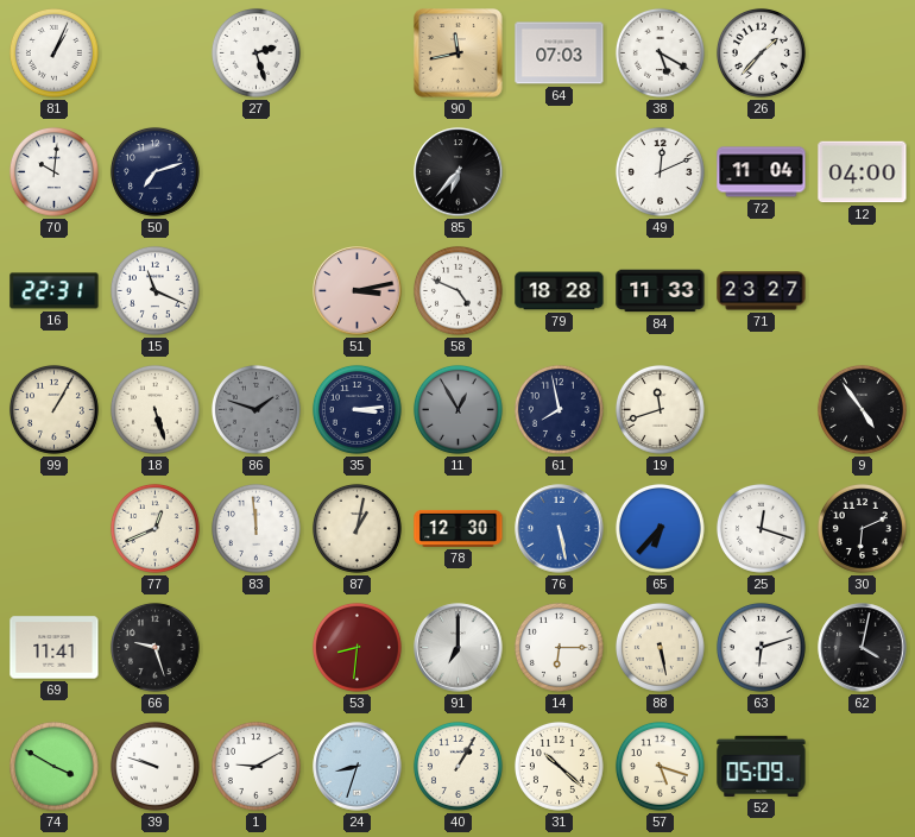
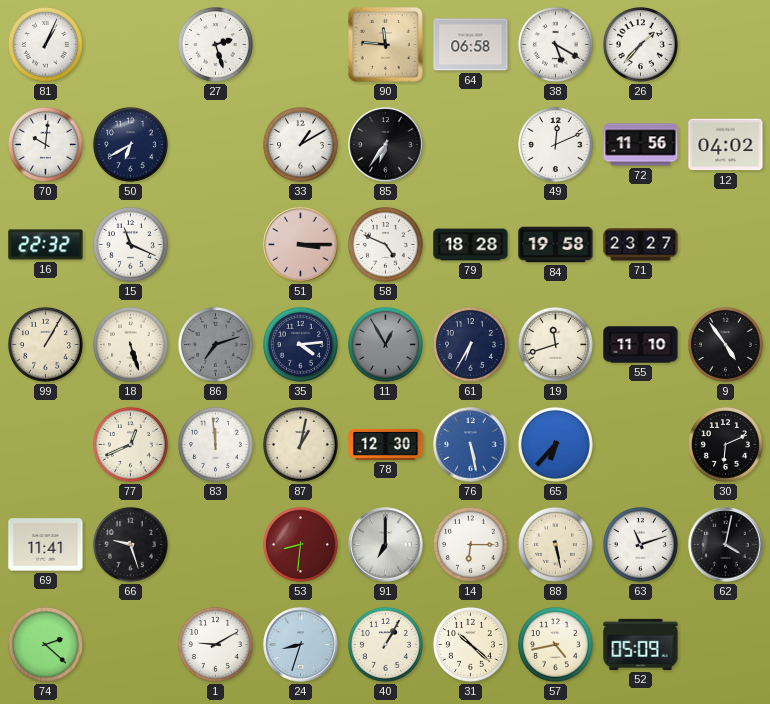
90: 11:43 -> 11:46
64: 07:03 -> 06:58
50: 7:12 -> 6:40
33: none -> 1:10
85: 6:37 -> 6:36
72: 11:04 -> 11:56
12: 04:00 -> 04:02
16: 22:31 -> 22:32
51: 3:13 -> 3:15
84: 11:33 -> 19:58
86: 1:48 -> 7:12
35: 3:14 -> 4:14
61: 7:58 -> 6:35
55: none -> 11:10
25: 12:18 -> none
63: 6:12 -> 11:12
74: 3:50 -> 2:22
39: 9:48 -> none
57: 5:18 -> 4:43
